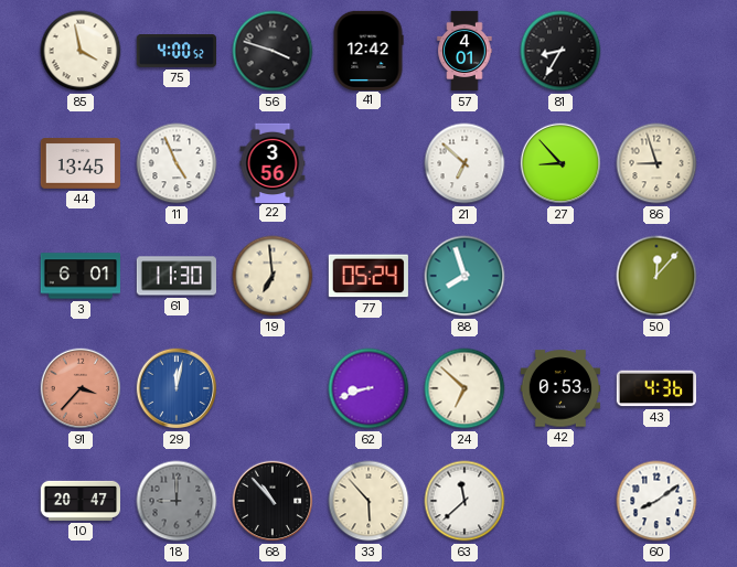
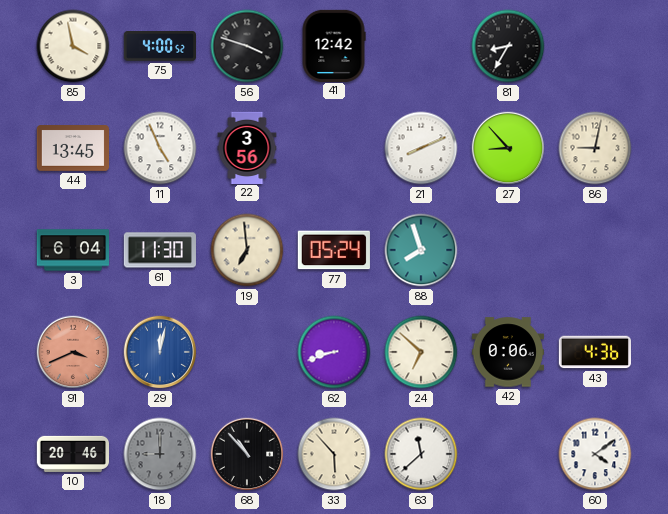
57: 4:01 -> none
21: 6:52 -> 8:11
86: 8:57 -> 9:02
3: 6:01 -> 6:04
50: 12:07 -> none
91: 3:37 -> 3:41
42: 0:53 -> 0:06
10: 20:47 -> 20:46
60: 8:09 -> 4:09
